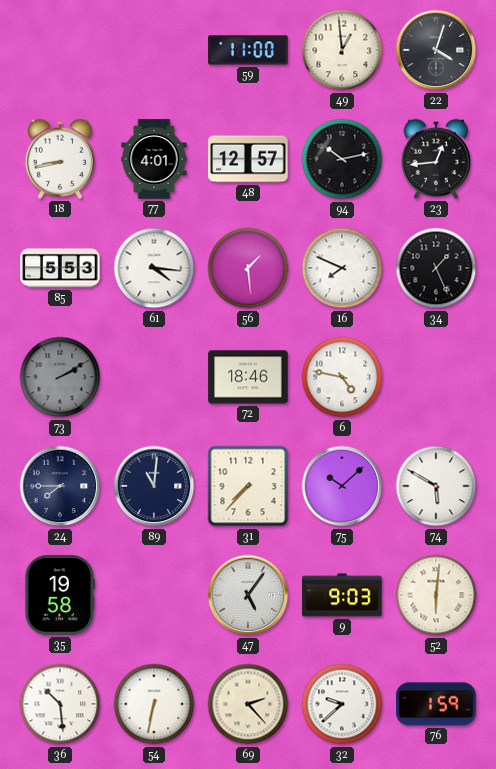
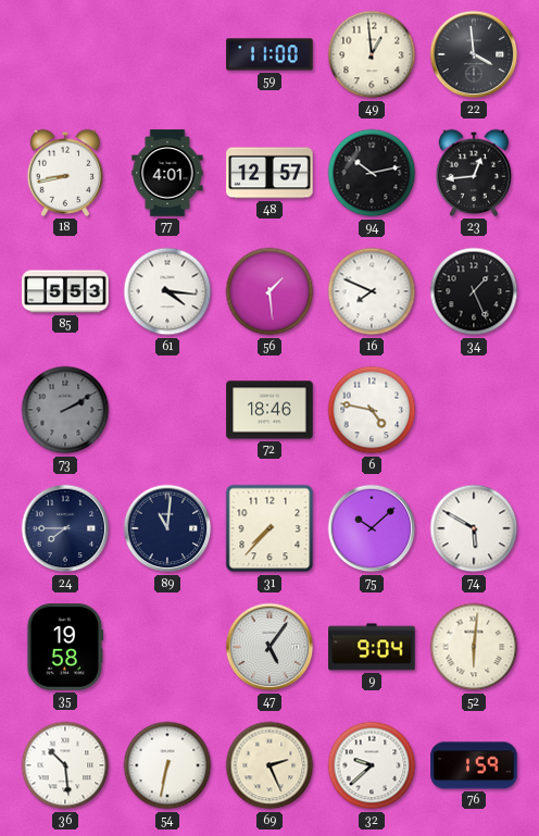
22: 4:03 -> 3:59
9: 9:03 -> 9:04
69: 2:23 -> 2:26
